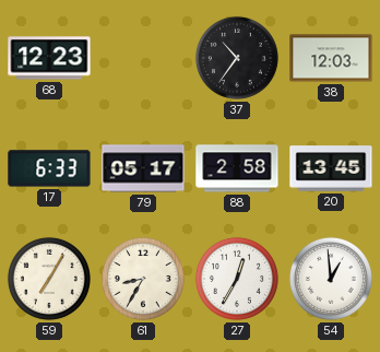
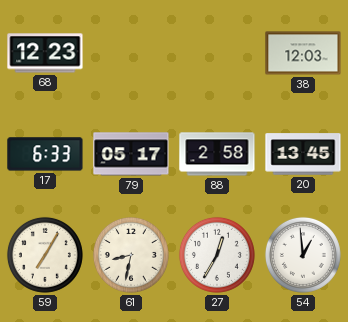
37: 10:36 -> none
61: 8:35 -> 8:32
